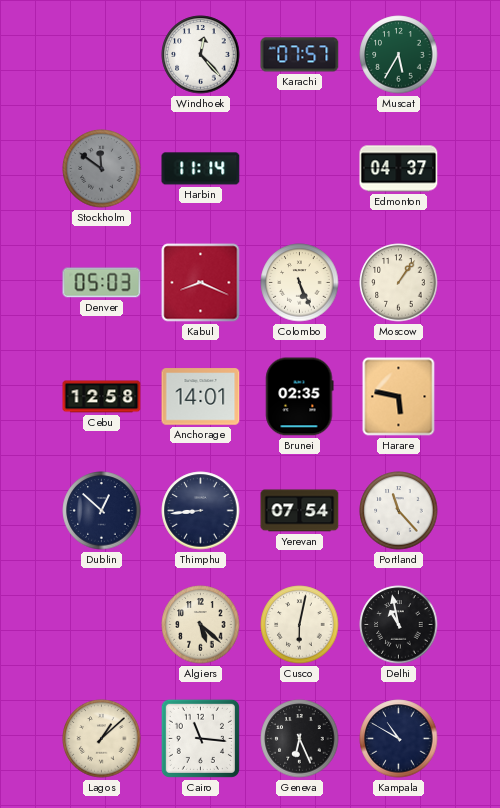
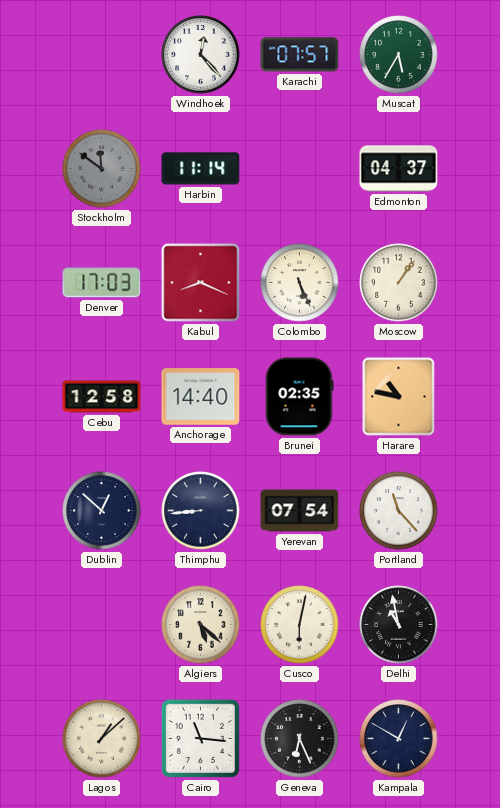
Denver: 05:03 -> 17:03
Anchorage: 14:01 -> 14:40
Harare: 5:47 -> 10:47
Kampala: 10:50 -> 12:50
